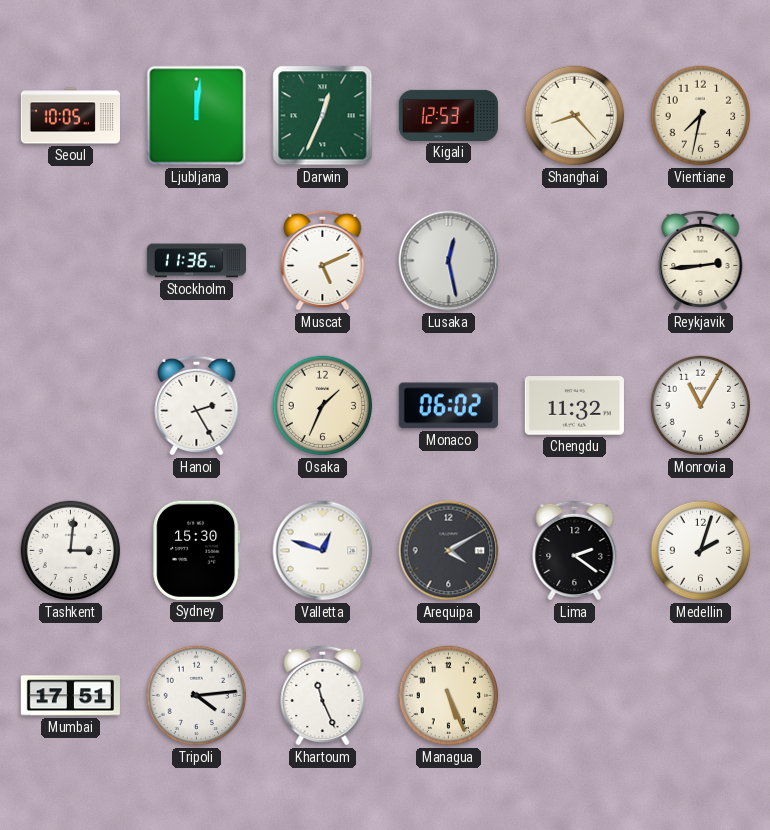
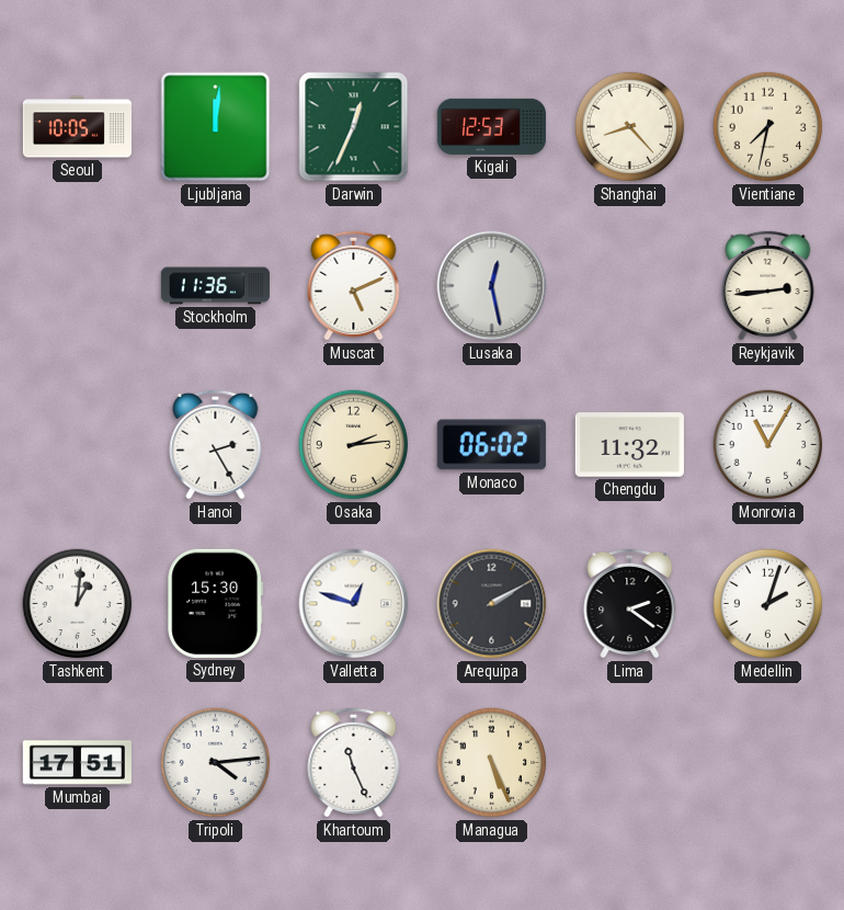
Osaka: 1:34 -> 2:14
Tashkent: 3:01 -> 1:01
Arequipa: 4:10 -> 2:10
